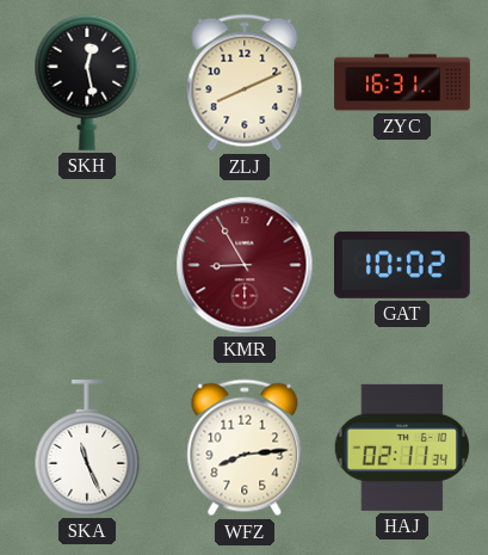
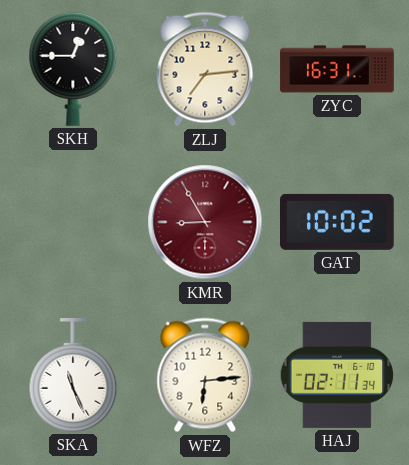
SKH: 12:28 -> 12:45
ZLJ: 8:11 -> 7:14
WFZ: 8:14 -> 6:14
